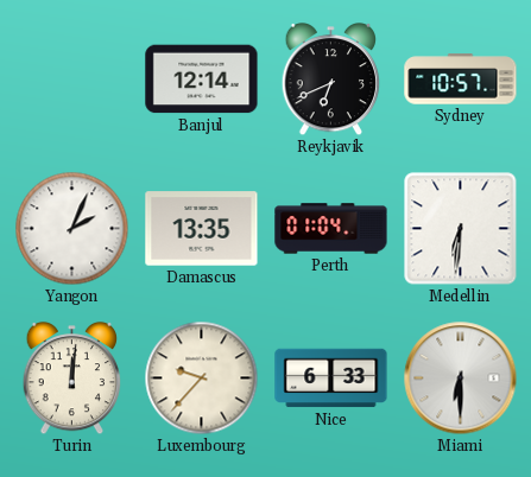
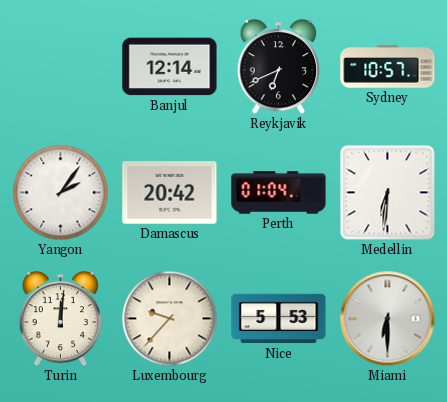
Yangon: 2:04 -> 2:06
Damascus: 13:35 -> 20:42
Nice: 6:33 -> 5:53
